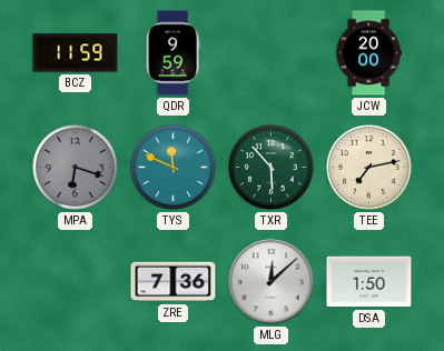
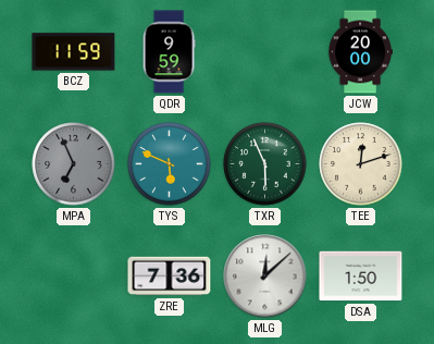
MPA: 6:18 -> 6:56
TYS: 11:49 -> 5:49
TXR: 5:53 -> 5:56
TEE: 7:13 -> 12:12
